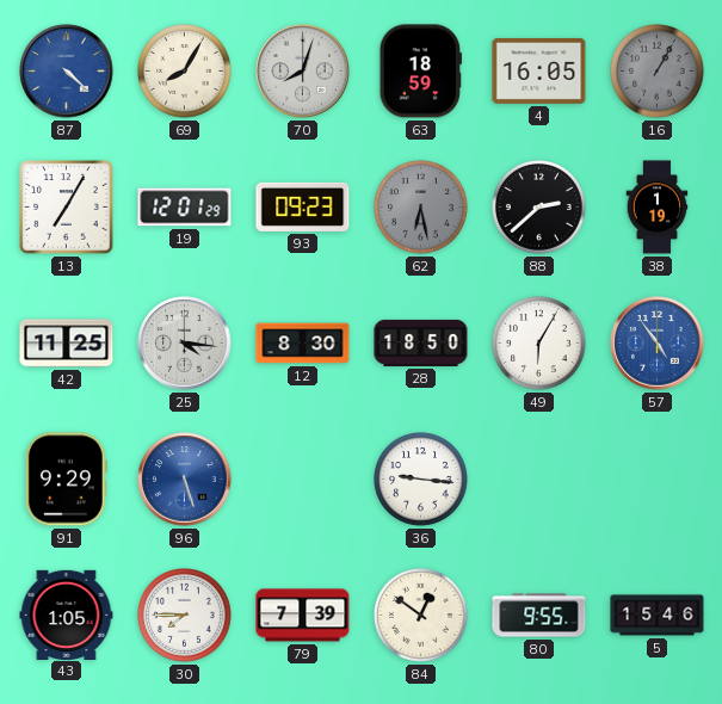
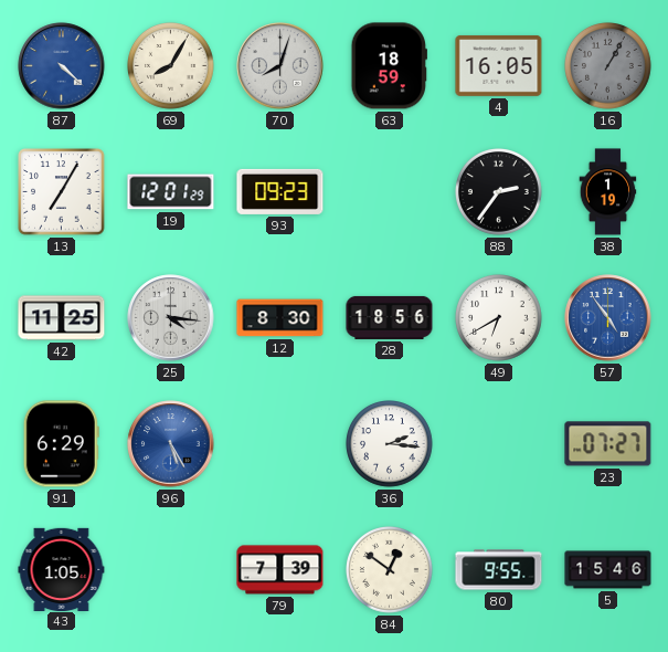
62: 6:28 -> none
88: 2:38 -> 2:36
28: 18:50 -> 18:56
49: 6:05 -> 6:40
91: 9:29 -> 6:29
96: 5:27 -> 5:25
36: 9:16 -> 2:16
23: none -> 07:27
30: 7:45 -> none
